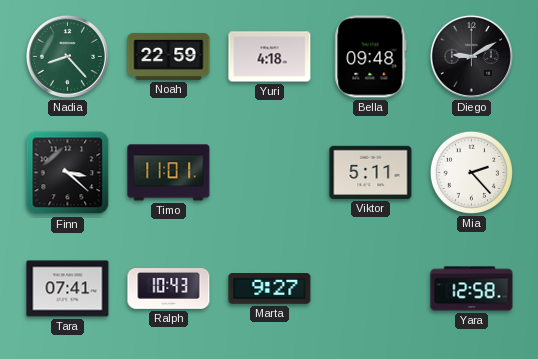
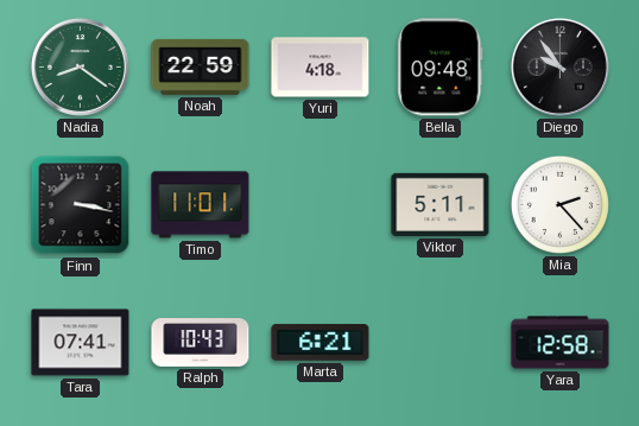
Nadia: 8:23 -> 8:21
Diego: 9:10 -> 9:54
Finn: 3:22 -> 3:17
Marta: 9:27 -> 6:21
